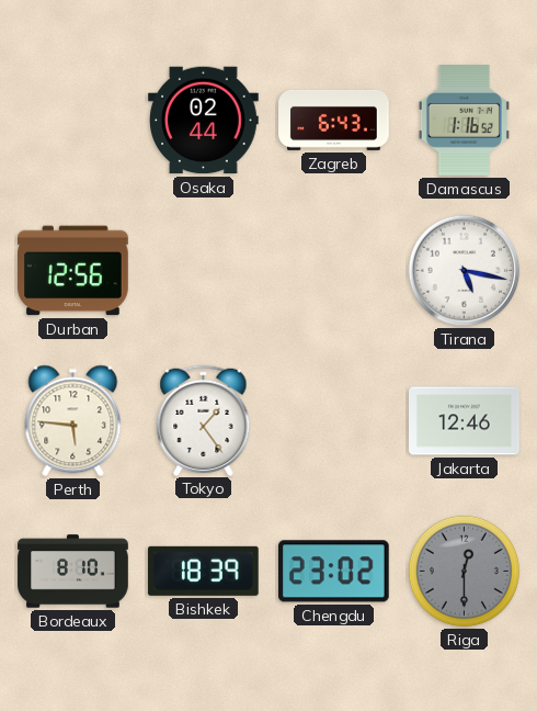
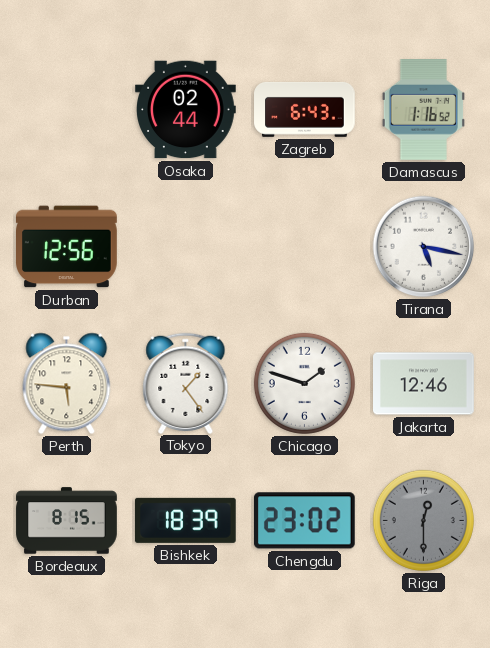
Chicago: none -> 1:48
Bordeaux: 8:10 -> 8:15
